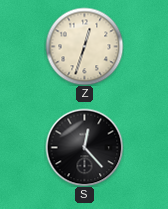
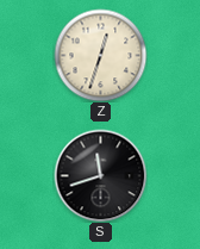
S: 12:23 -> 11:42
